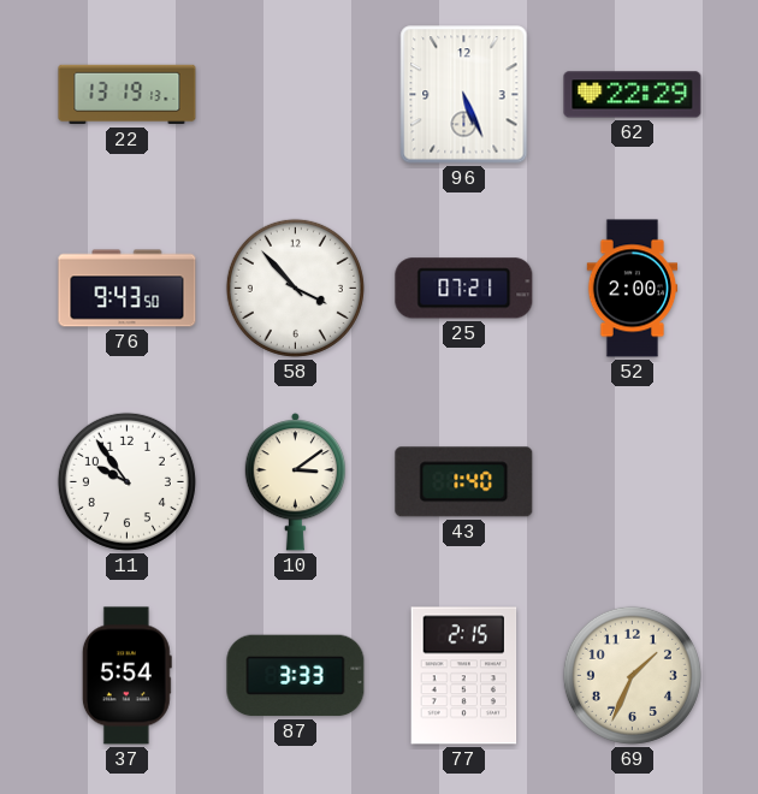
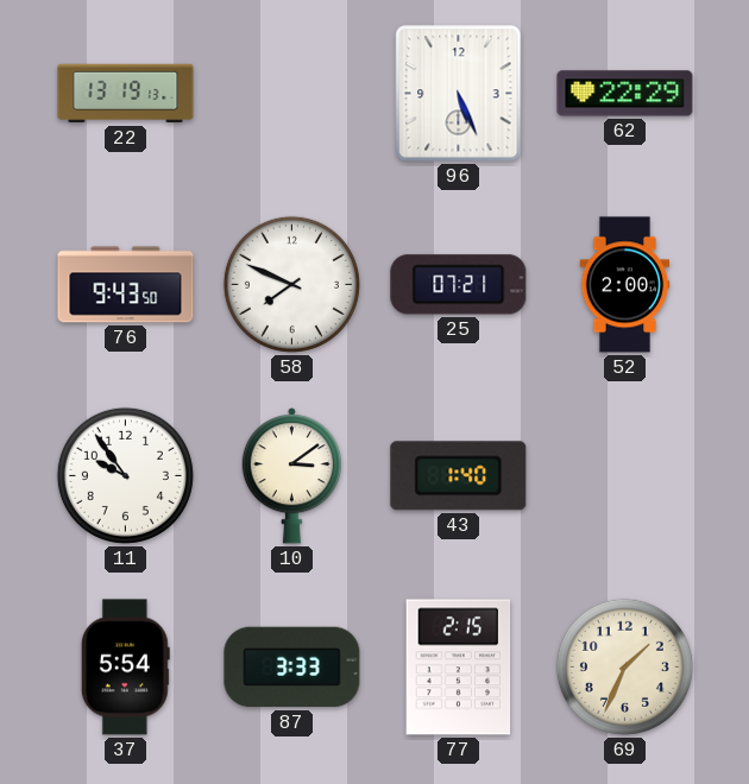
58: 3:53 -> 7:49
